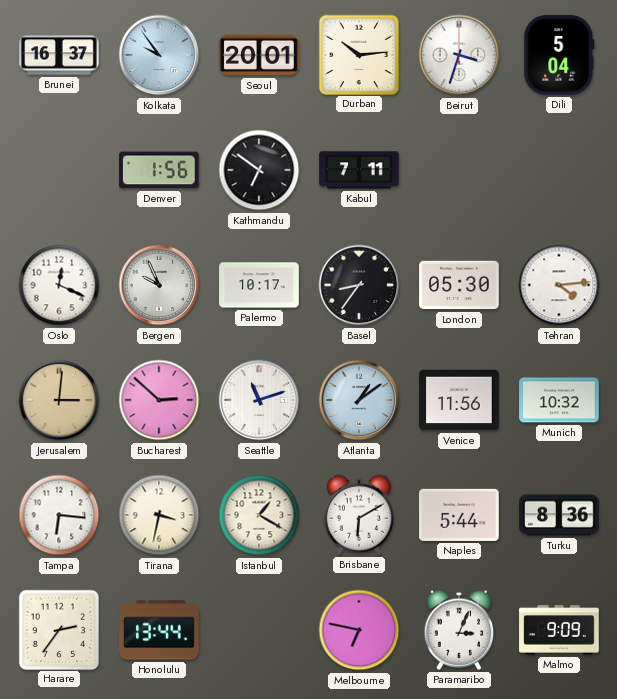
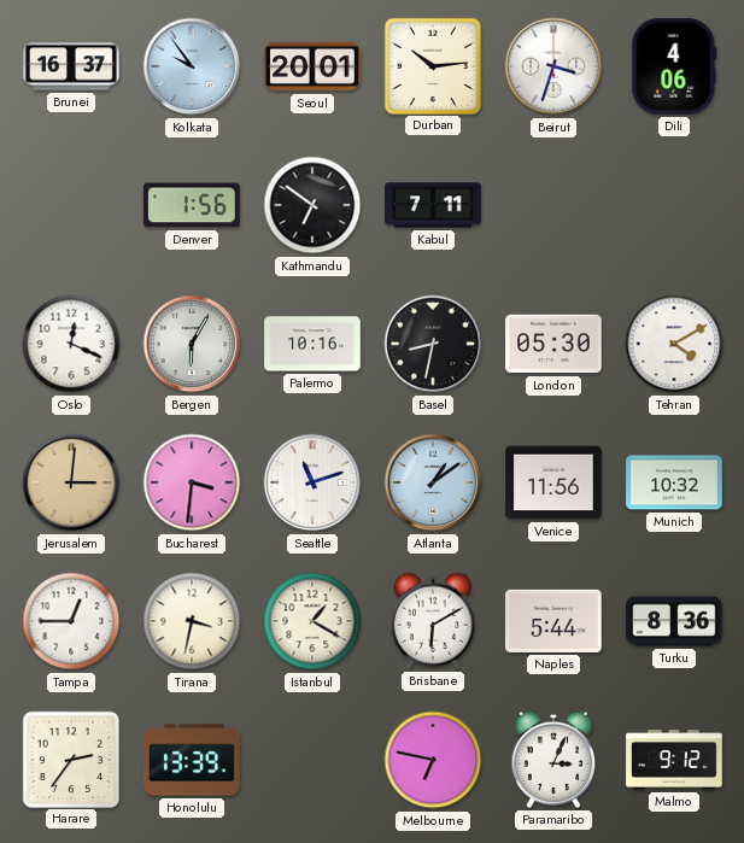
Dili: 5:04 -> 4:06
Bergen: 9:56 -> 6:05
Palermo: 10:17 -> 10:16
Basel: 8:36 -> 8:32
Tehran: 4:14 -> 4:10
Bucharest: 2:52 -> 3:31
Tampa: 6:16 -> 12:45
Honolulu: 13:44 -> 13:39
Malmo: 9:09 -> 9:12
